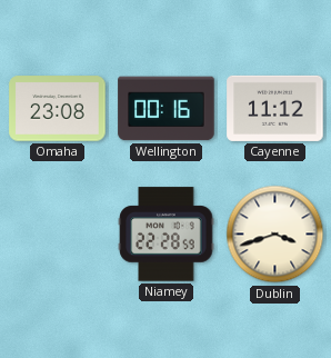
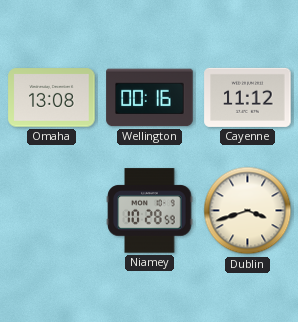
Omaha: 23:08 -> 13:08
Niamey: 22:28 -> 10:28
